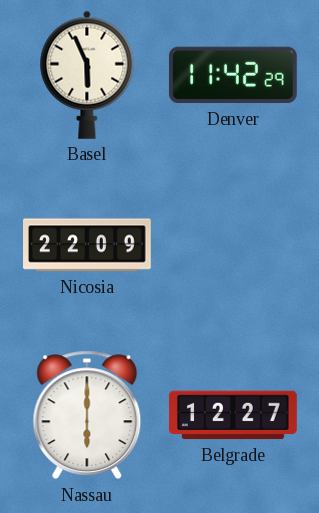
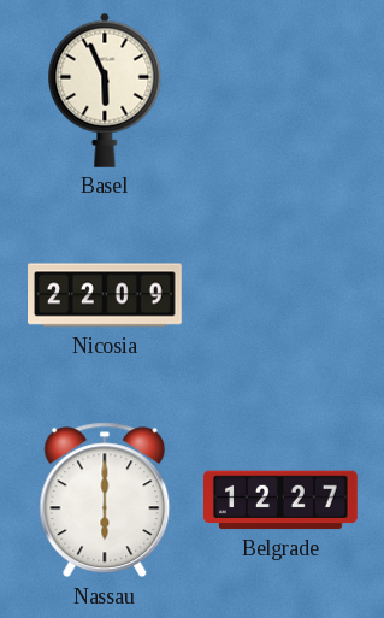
Denver: 11:42 -> none
